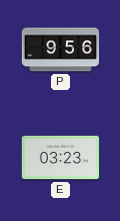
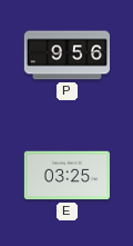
E: 03:23 -> 03:25
